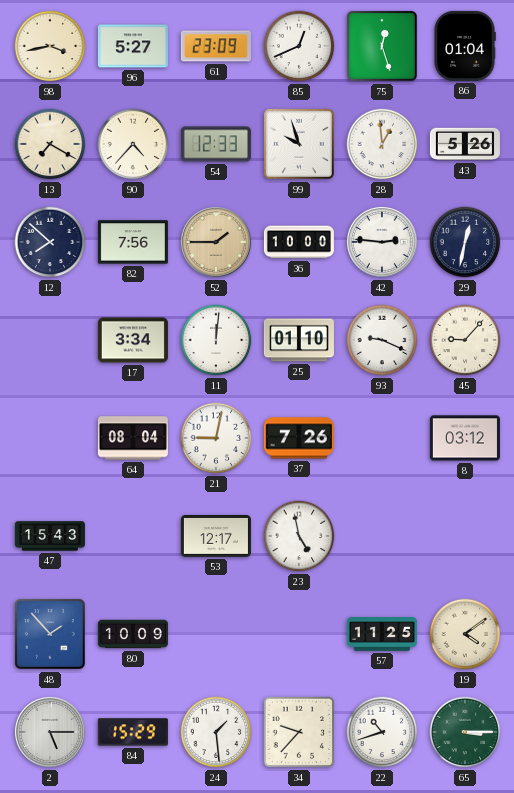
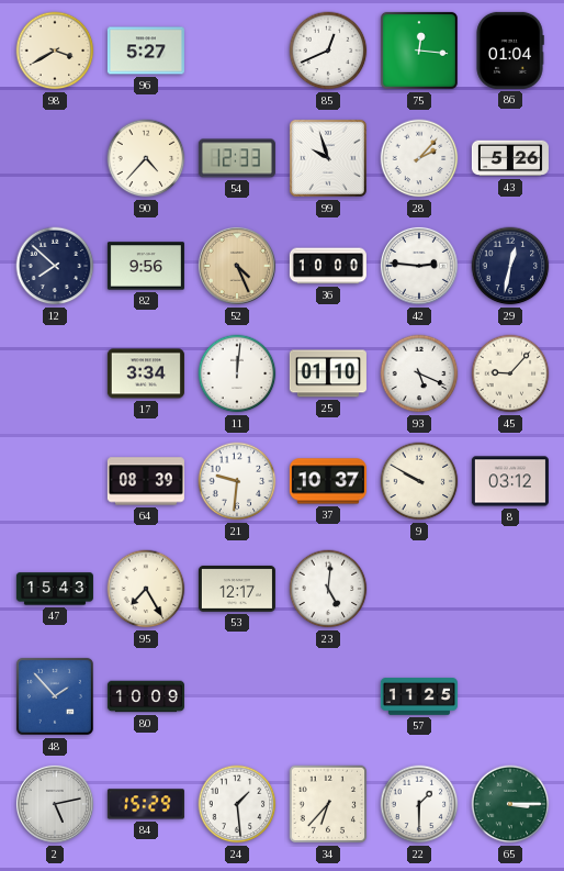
98: 3:43 -> 3:40
61: 23:09 -> none
75: 12:27 -> 12:16
13: 7:20 -> none
28: 12:59 -> 2:07
82: 7:56 -> 9:56
52: 1:45 -> 4:26
93: 9:19 -> 5:19
64: 08:04 -> 08:39
21: 9:02 -> 9:31
37: 7:26 -> 10:37
9: none -> 9:50
95: none -> 7:25
23: 4:58 -> 5:01
19: 4:09 -> none
2: 5:15 -> 5:13
34: 9:37 -> 6:37
22: 10:42 -> 1:30
